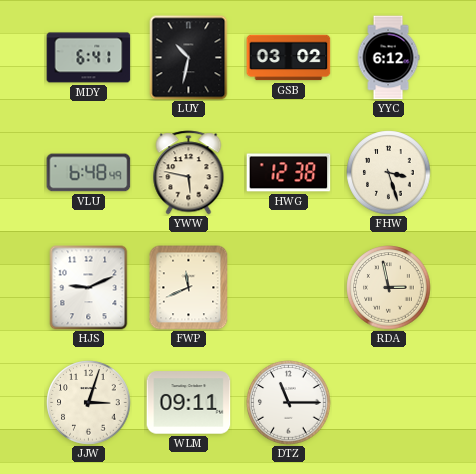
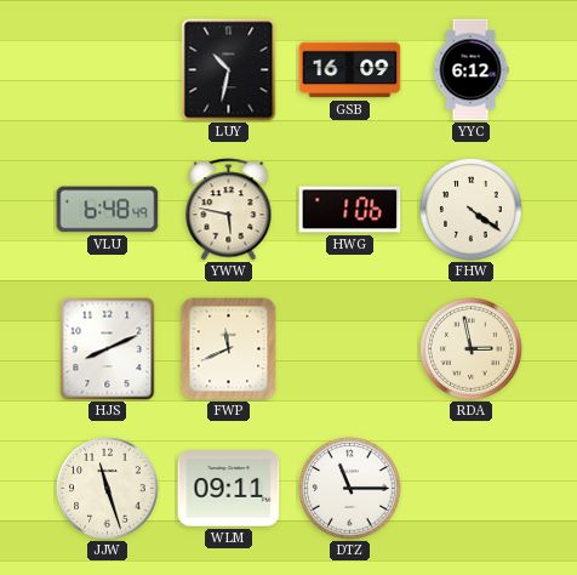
MDY: 6:41 -> none
GSB: 03:02 -> 16:09
HWG: 12:38 -> 1:06
FHW: 3:27 -> 4:21
HJS: 9:11 -> 8:11
JJW: 3:03 -> 11:27
